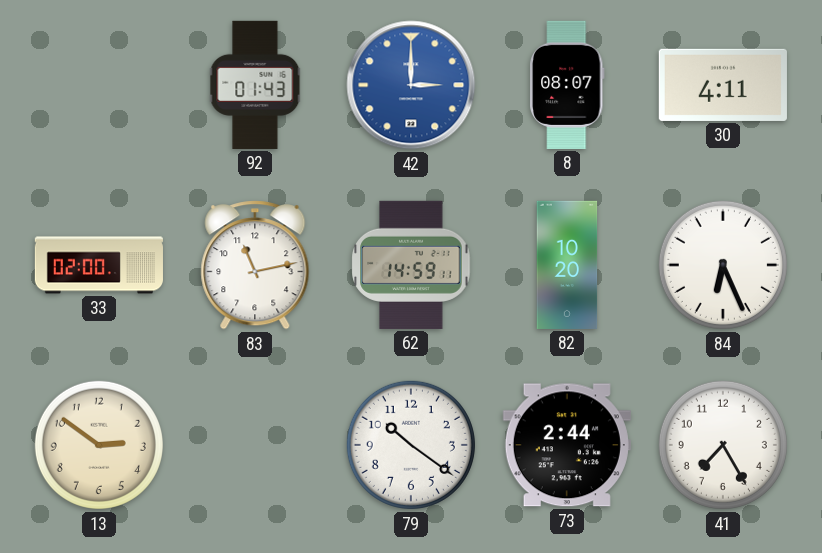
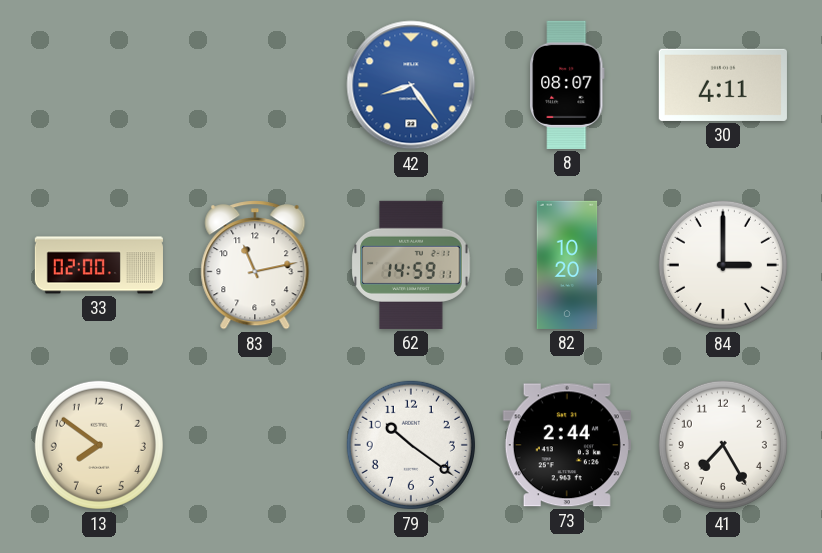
92: 01:43 -> none
42: 3:00 -> 8:24
84: 6:26 -> 3:00
13: 2:51 -> 7:51
